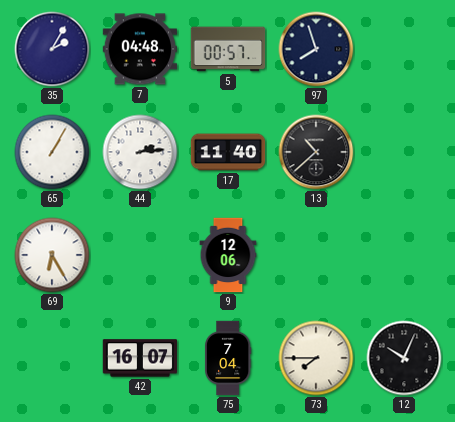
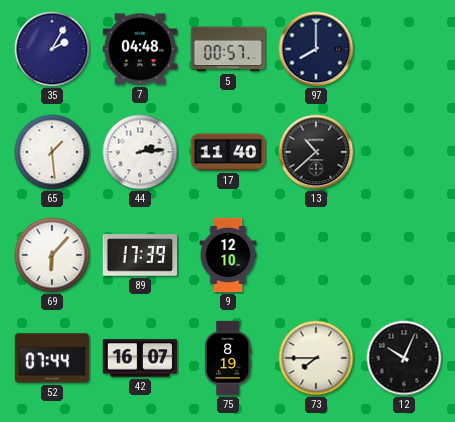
97: 7:57 -> 8:00
65: 1:05 -> 1:29
69: 6:25 -> 6:07
89: none -> 17:39
9: 12:06 -> 12:10
52: none -> 07:44
75: 7:04 -> 8:19
